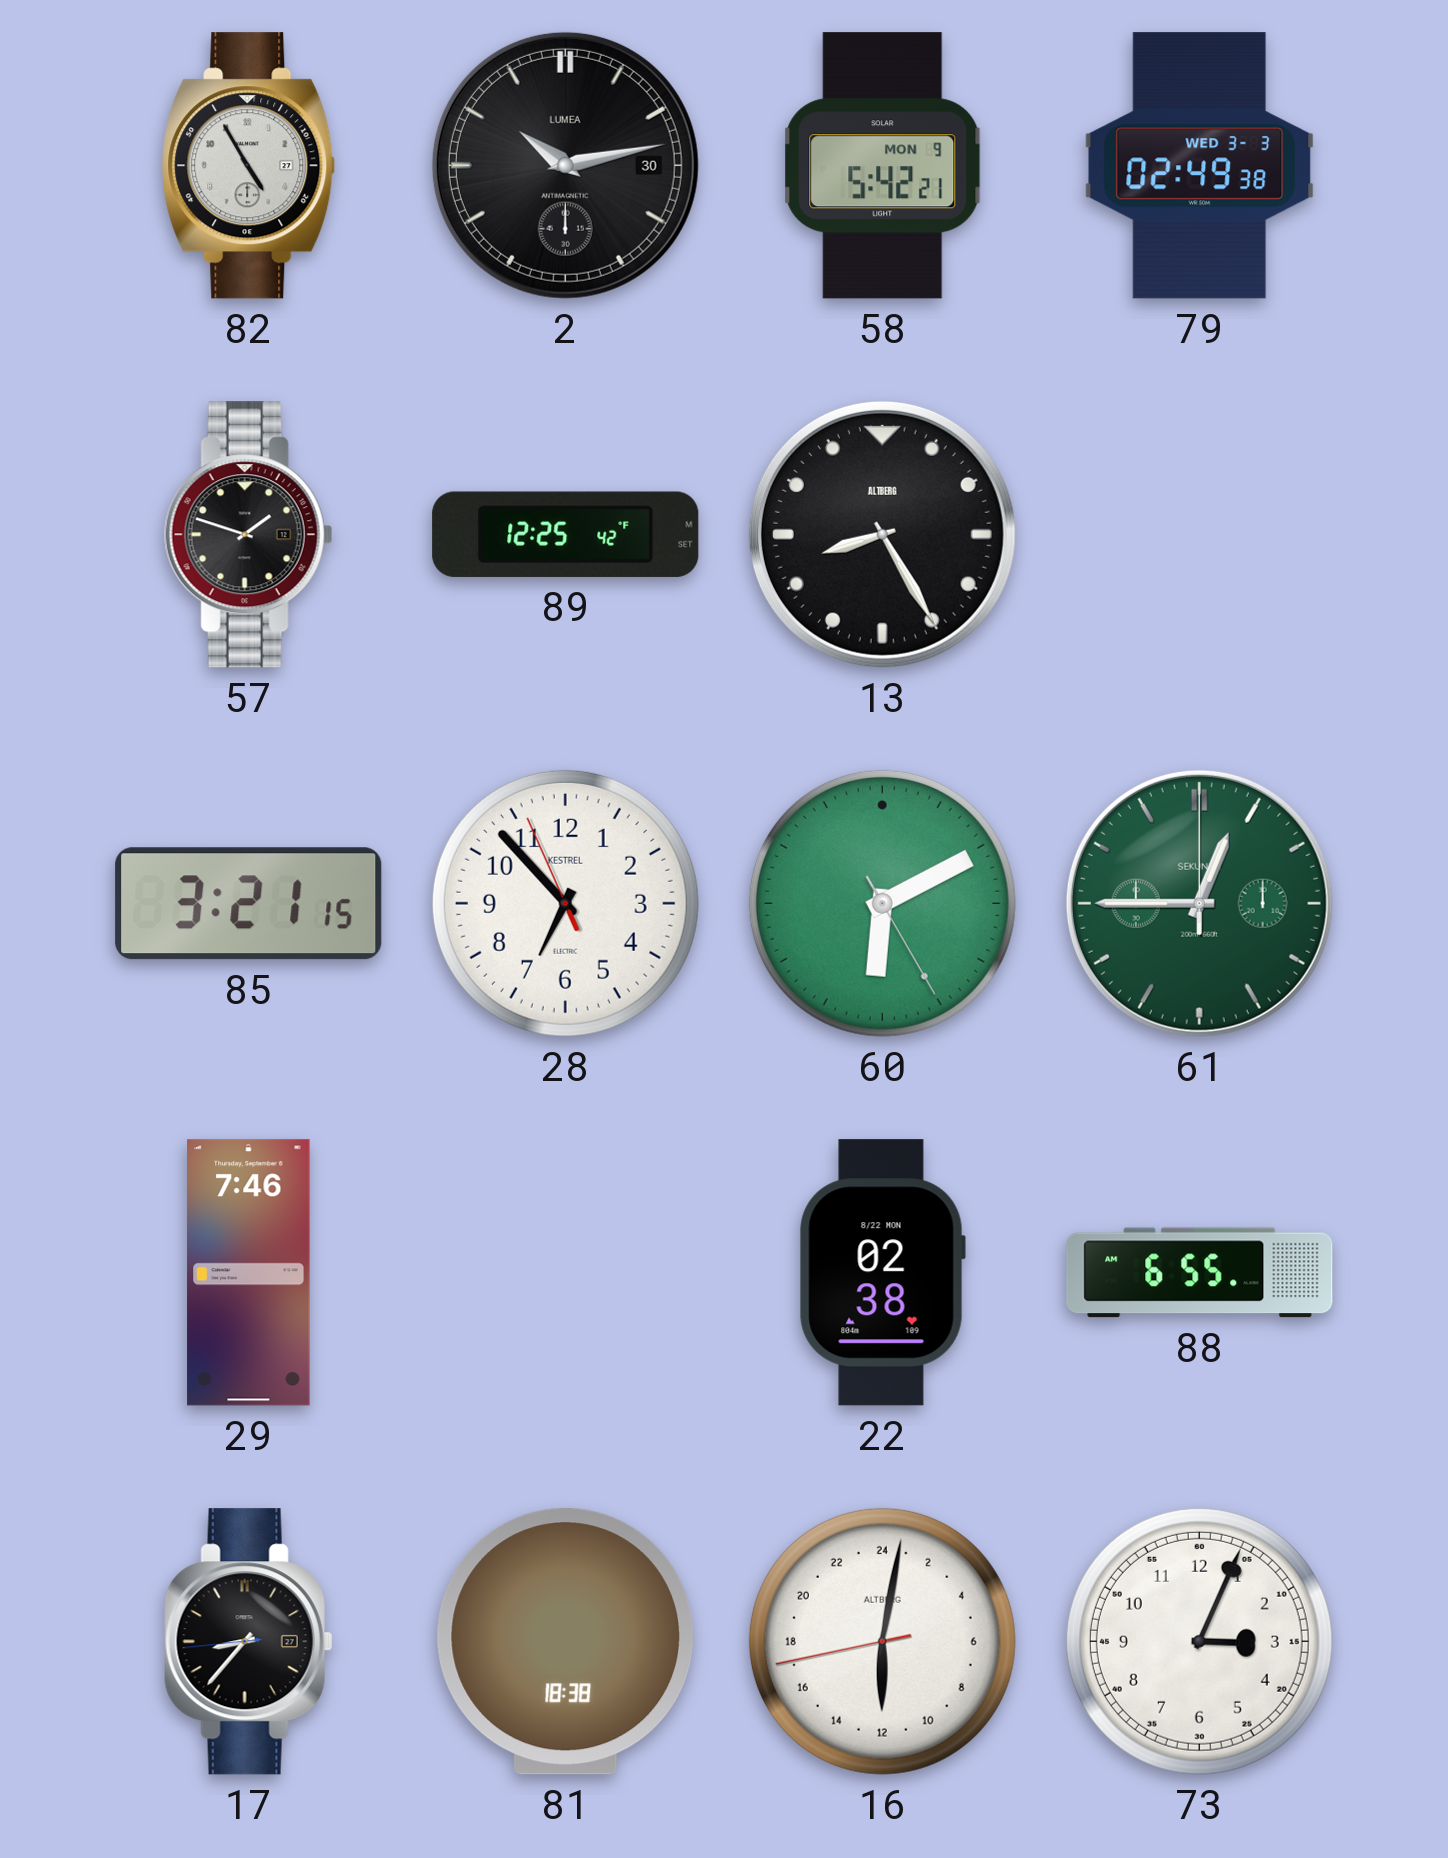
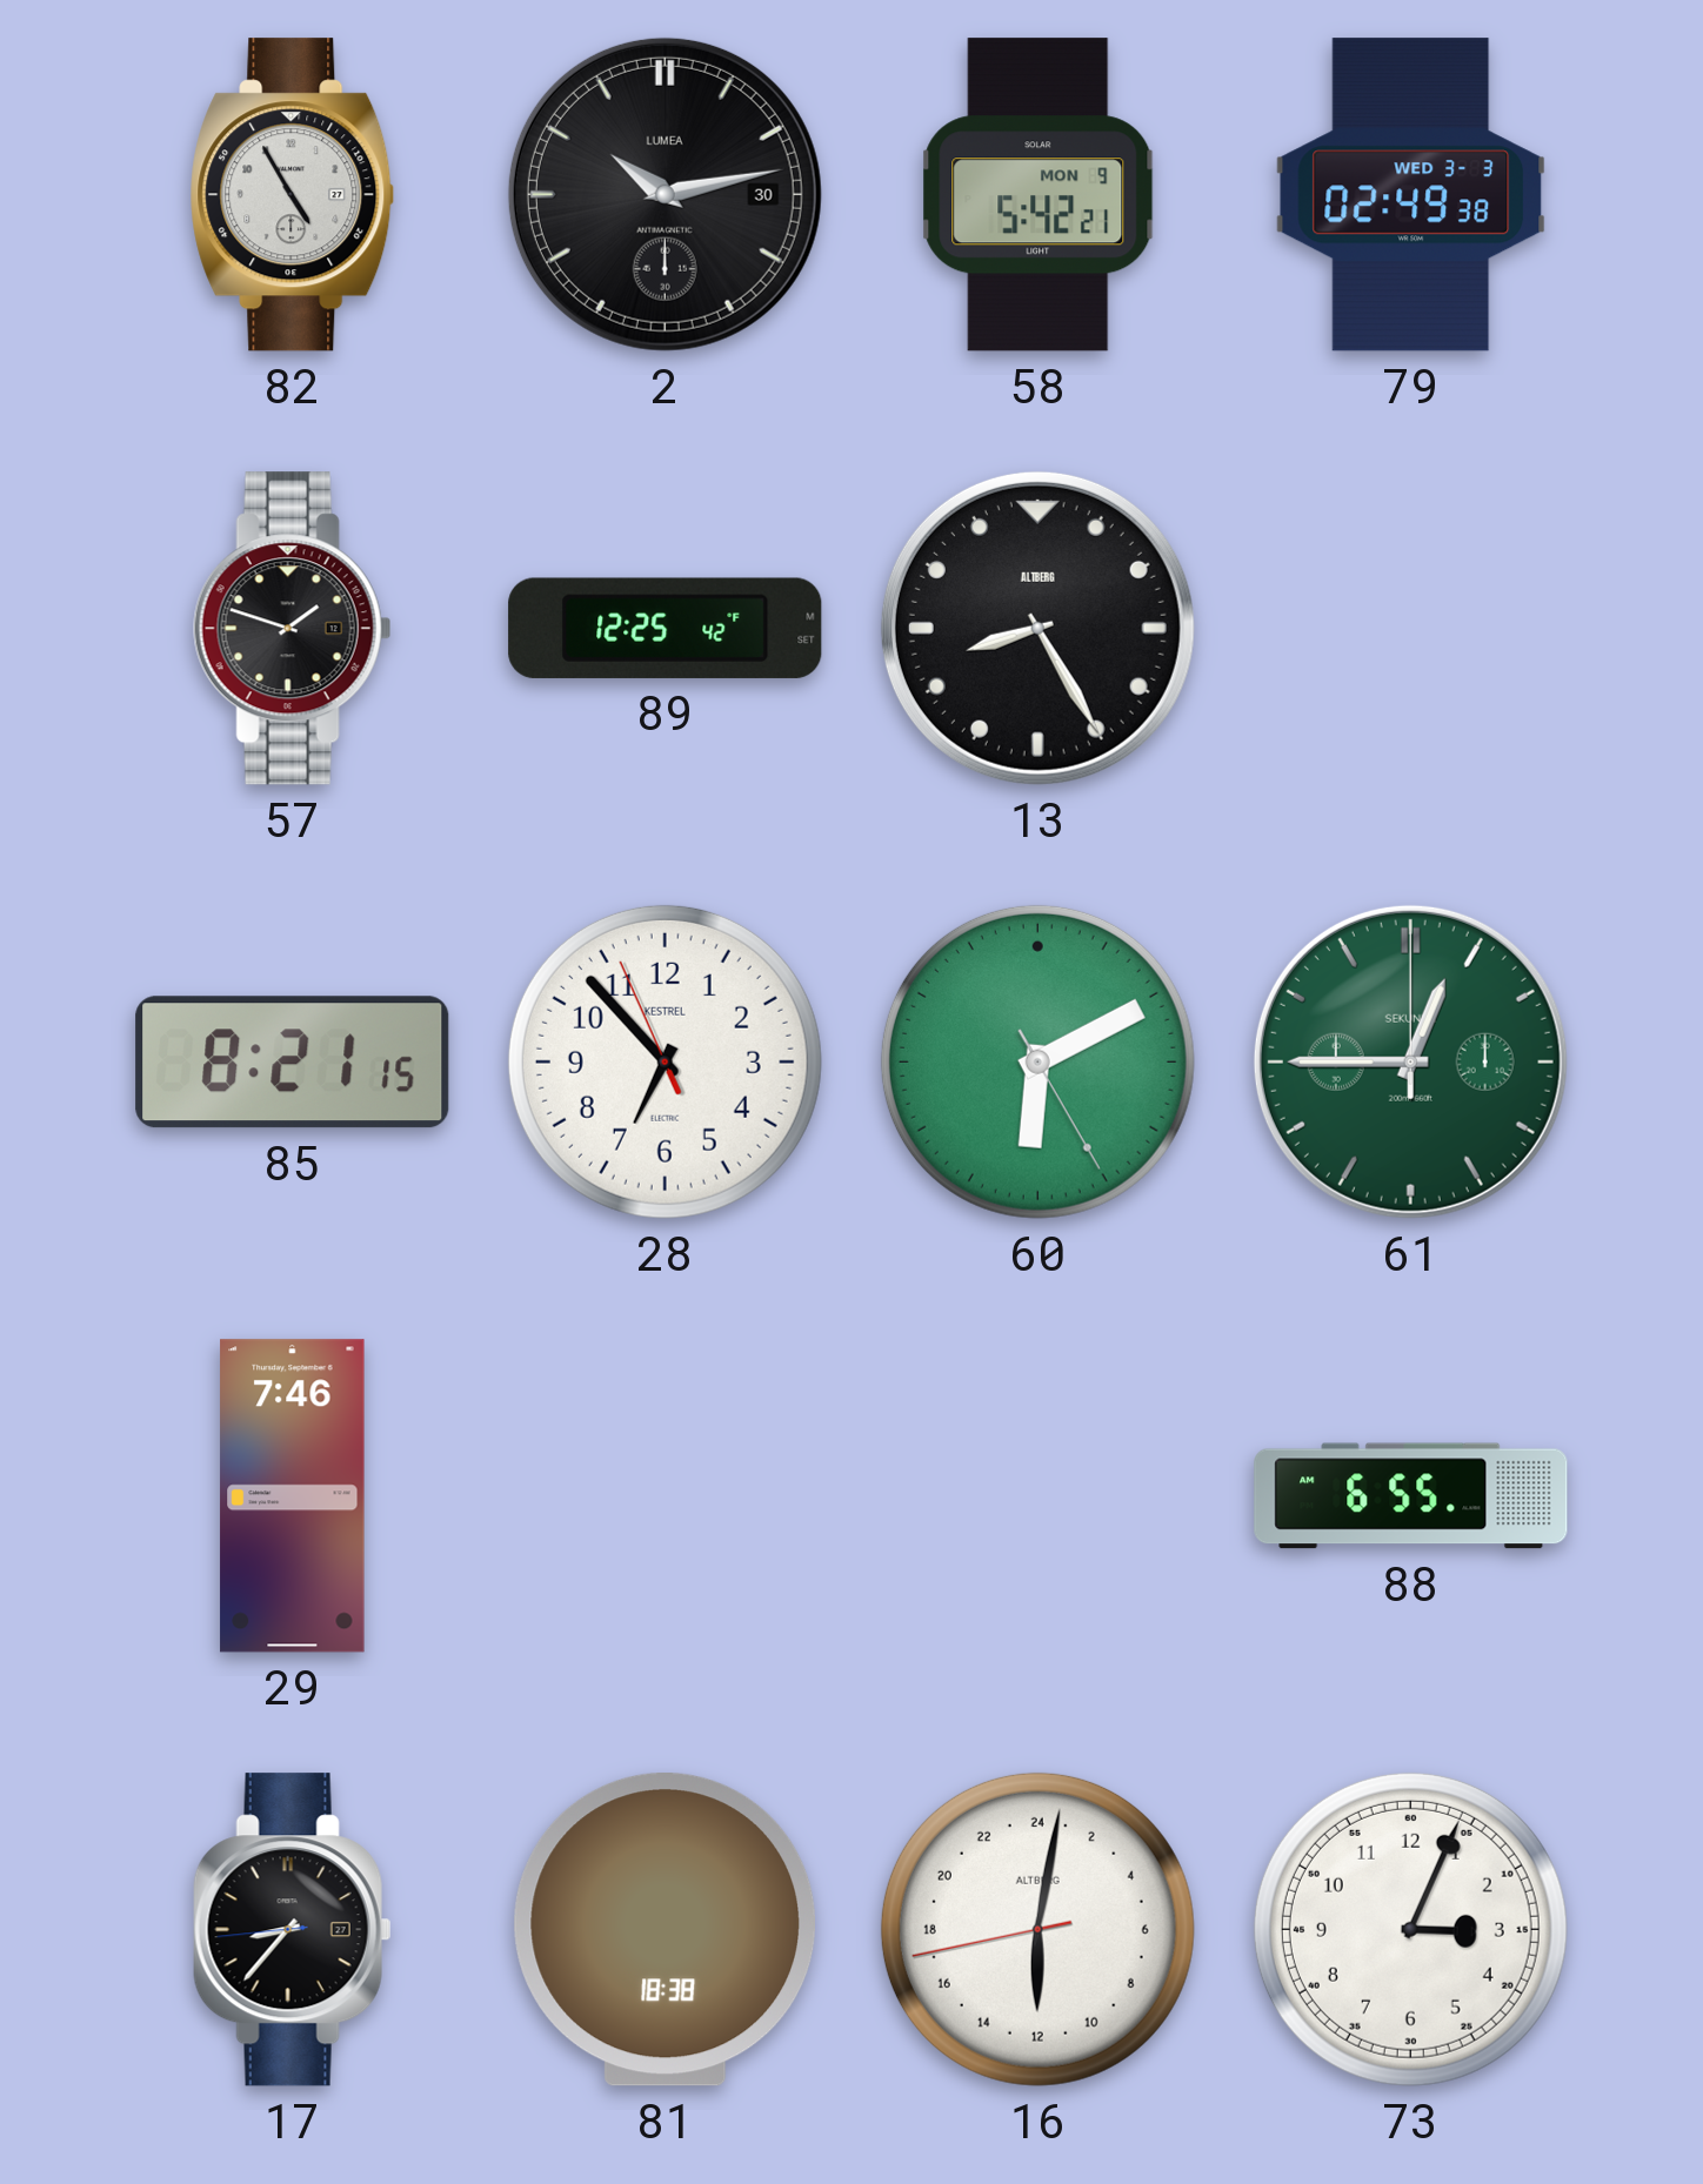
85: 3:21 -> 8:21
22: 02:38 -> none
